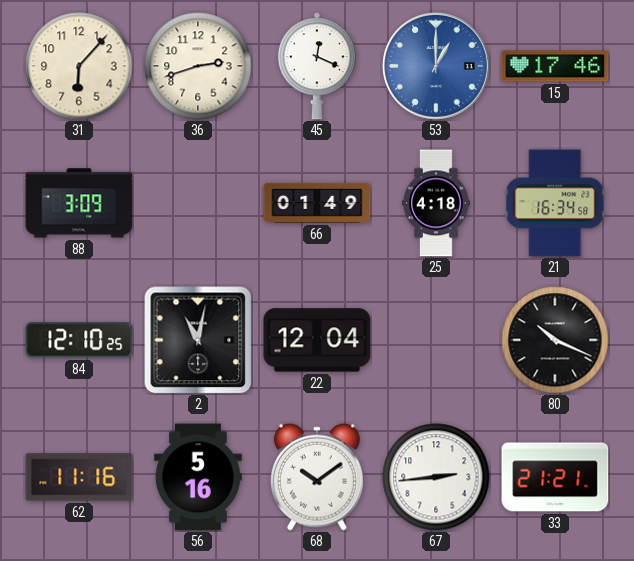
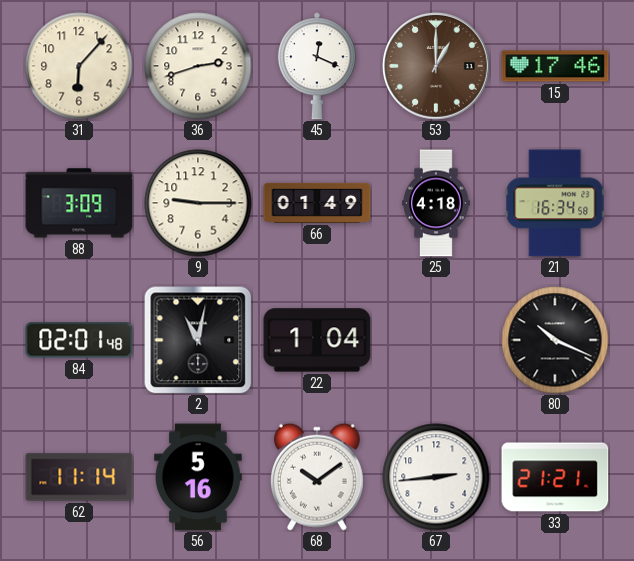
53 dial: blue -> brown
9: none -> 9:15
84: 12:10 -> 02:01
22: 12:04 -> 1:04
62: 11:16 -> 11:14
